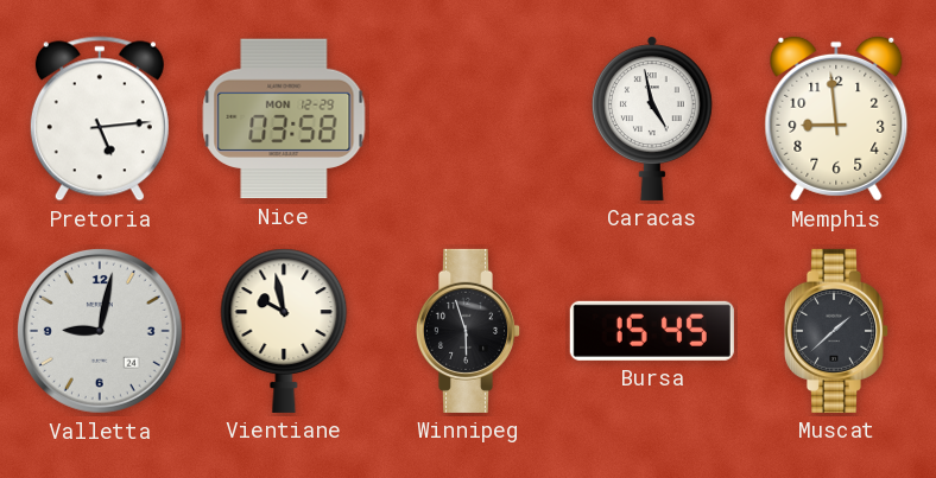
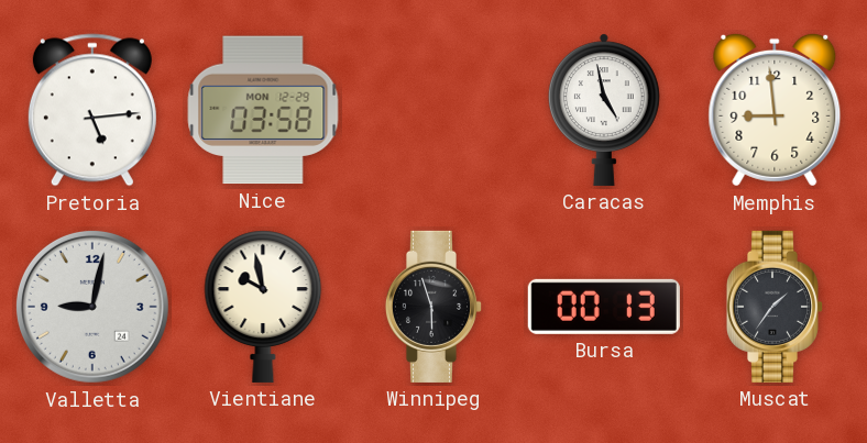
Bursa: 15:45 -> 00:13
Muscat: 1:38 -> 1:36
